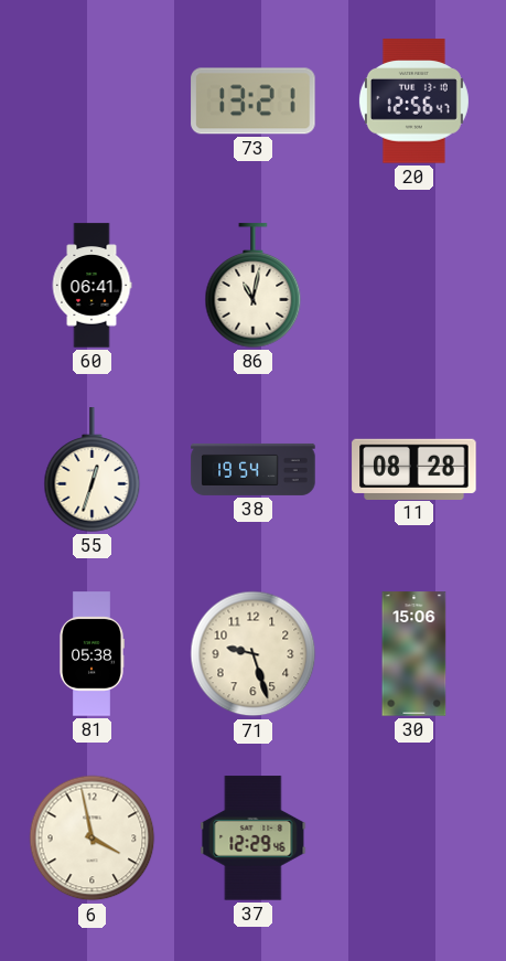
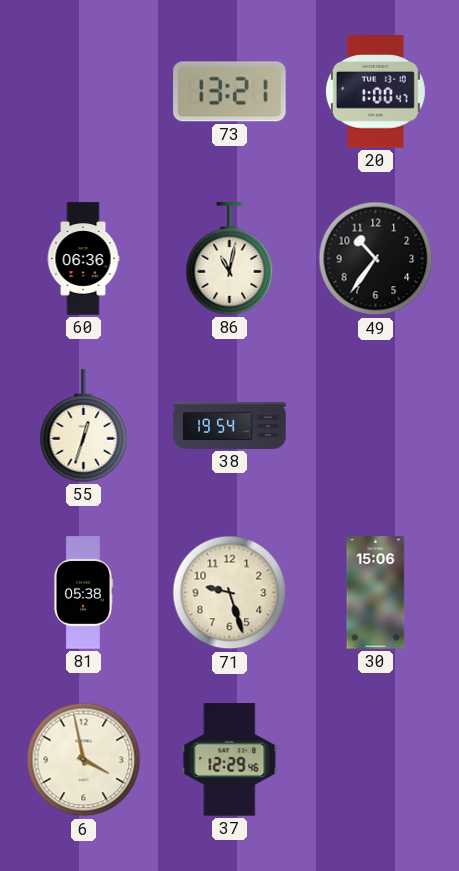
20: 12:56 -> 1:00
60: 06:41 -> 06:36
49: none -> 10:36
11: 08:28 -> none
